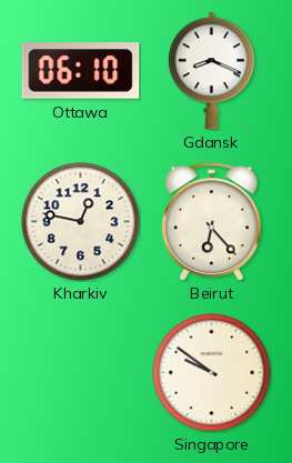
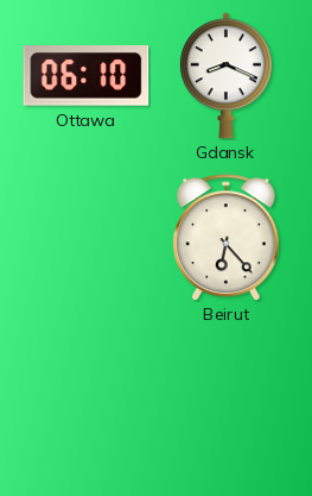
Kharkiv: 12:47 -> none
Singapore: 9:51 -> none
